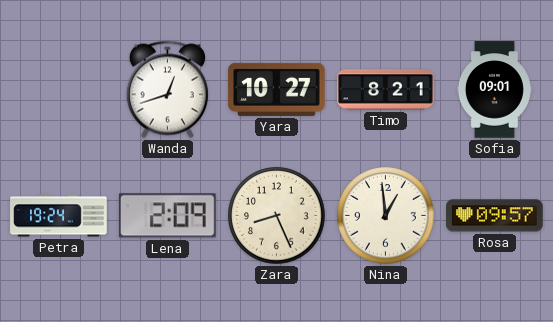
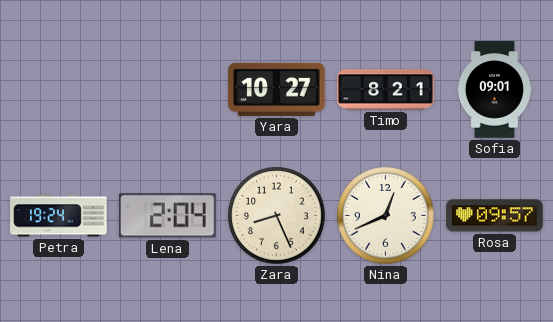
Wanda: 12:42 -> none
Lena: 2:09 -> 2:04
Nina: 12:59 -> 12:41
